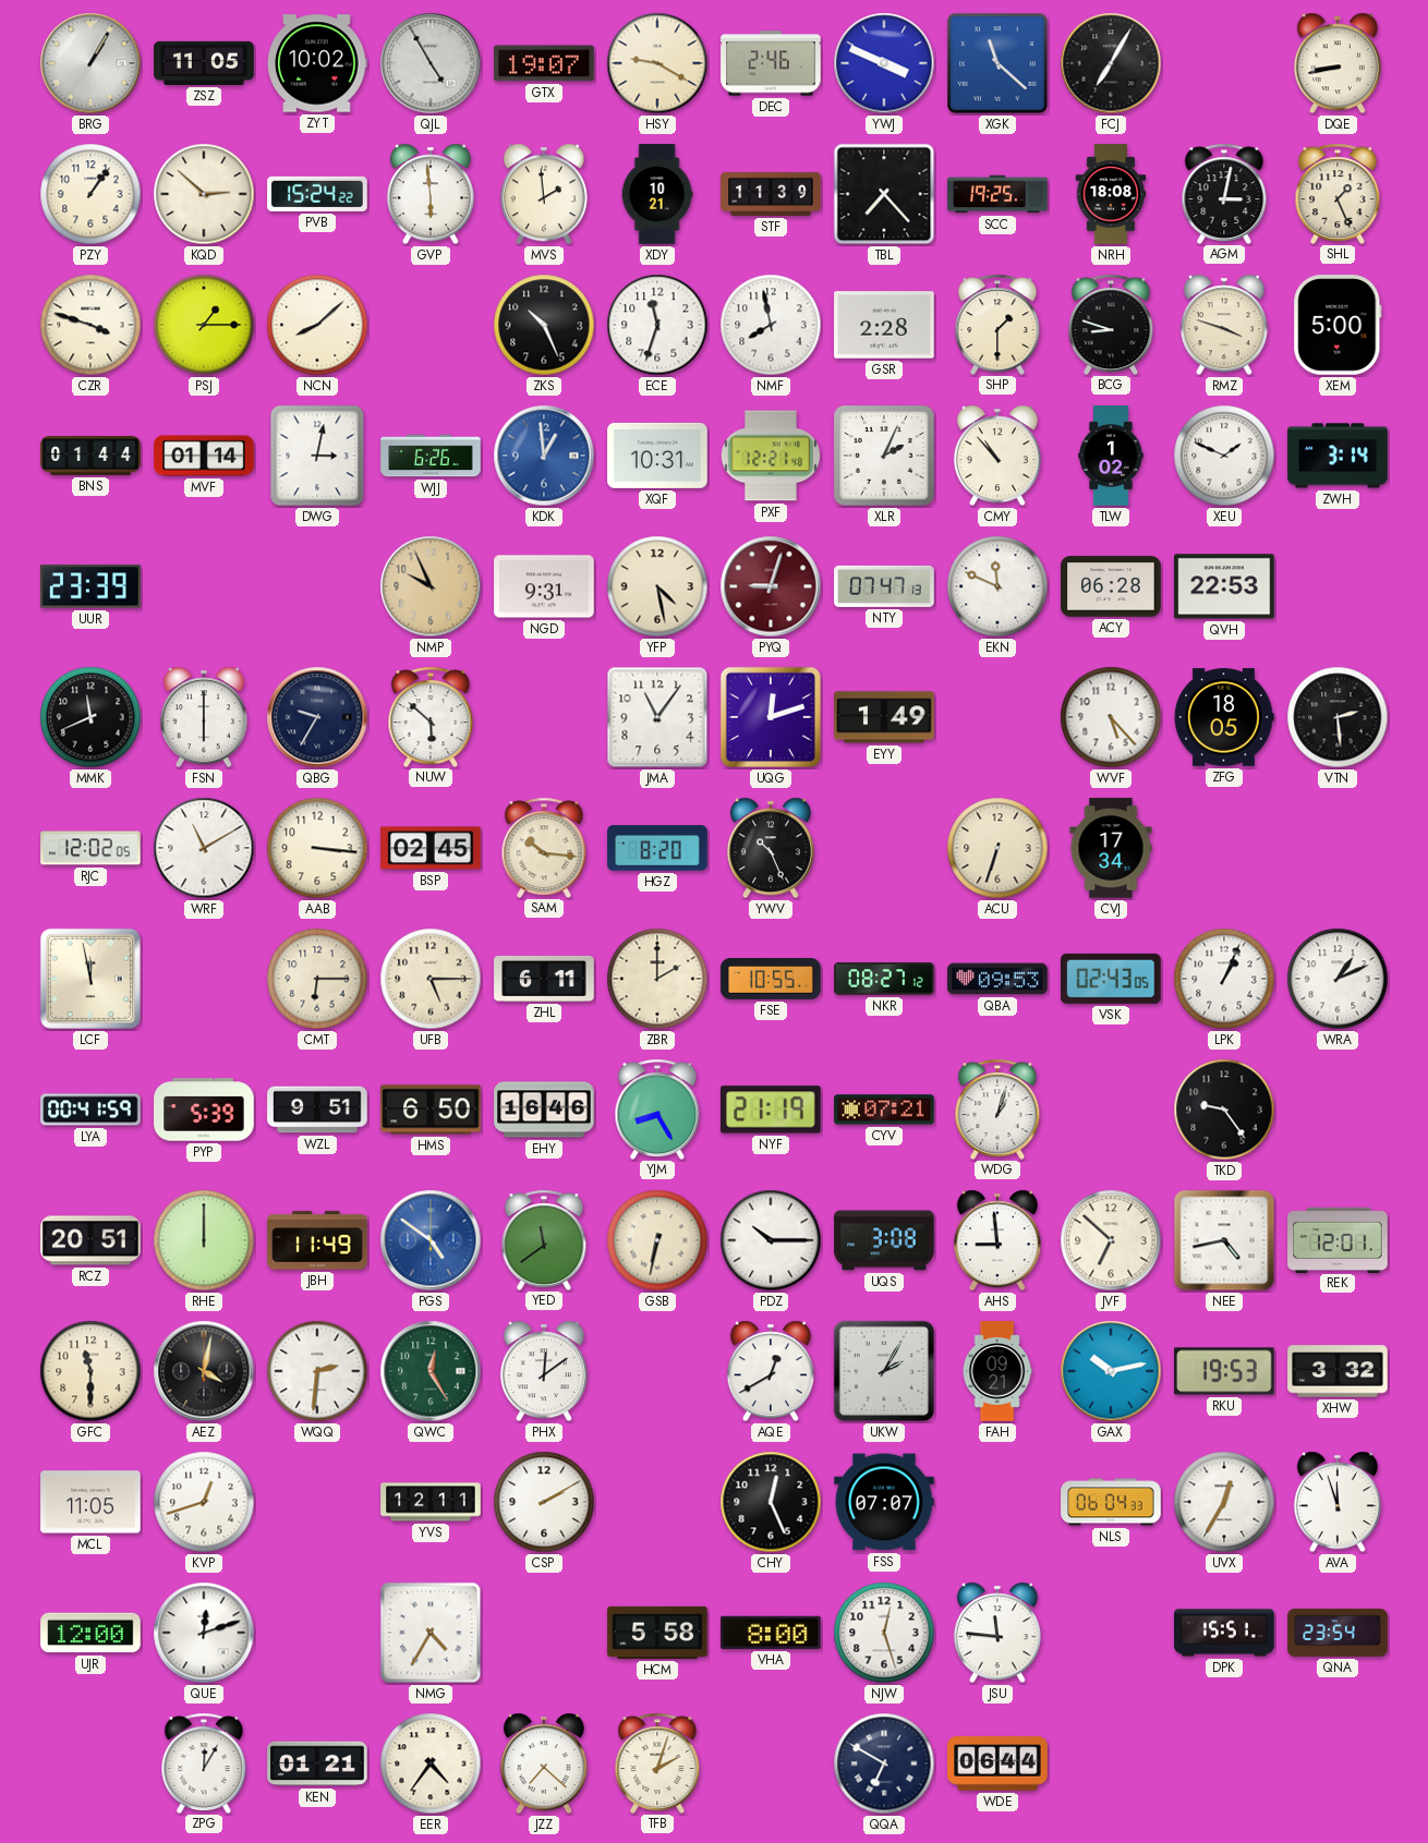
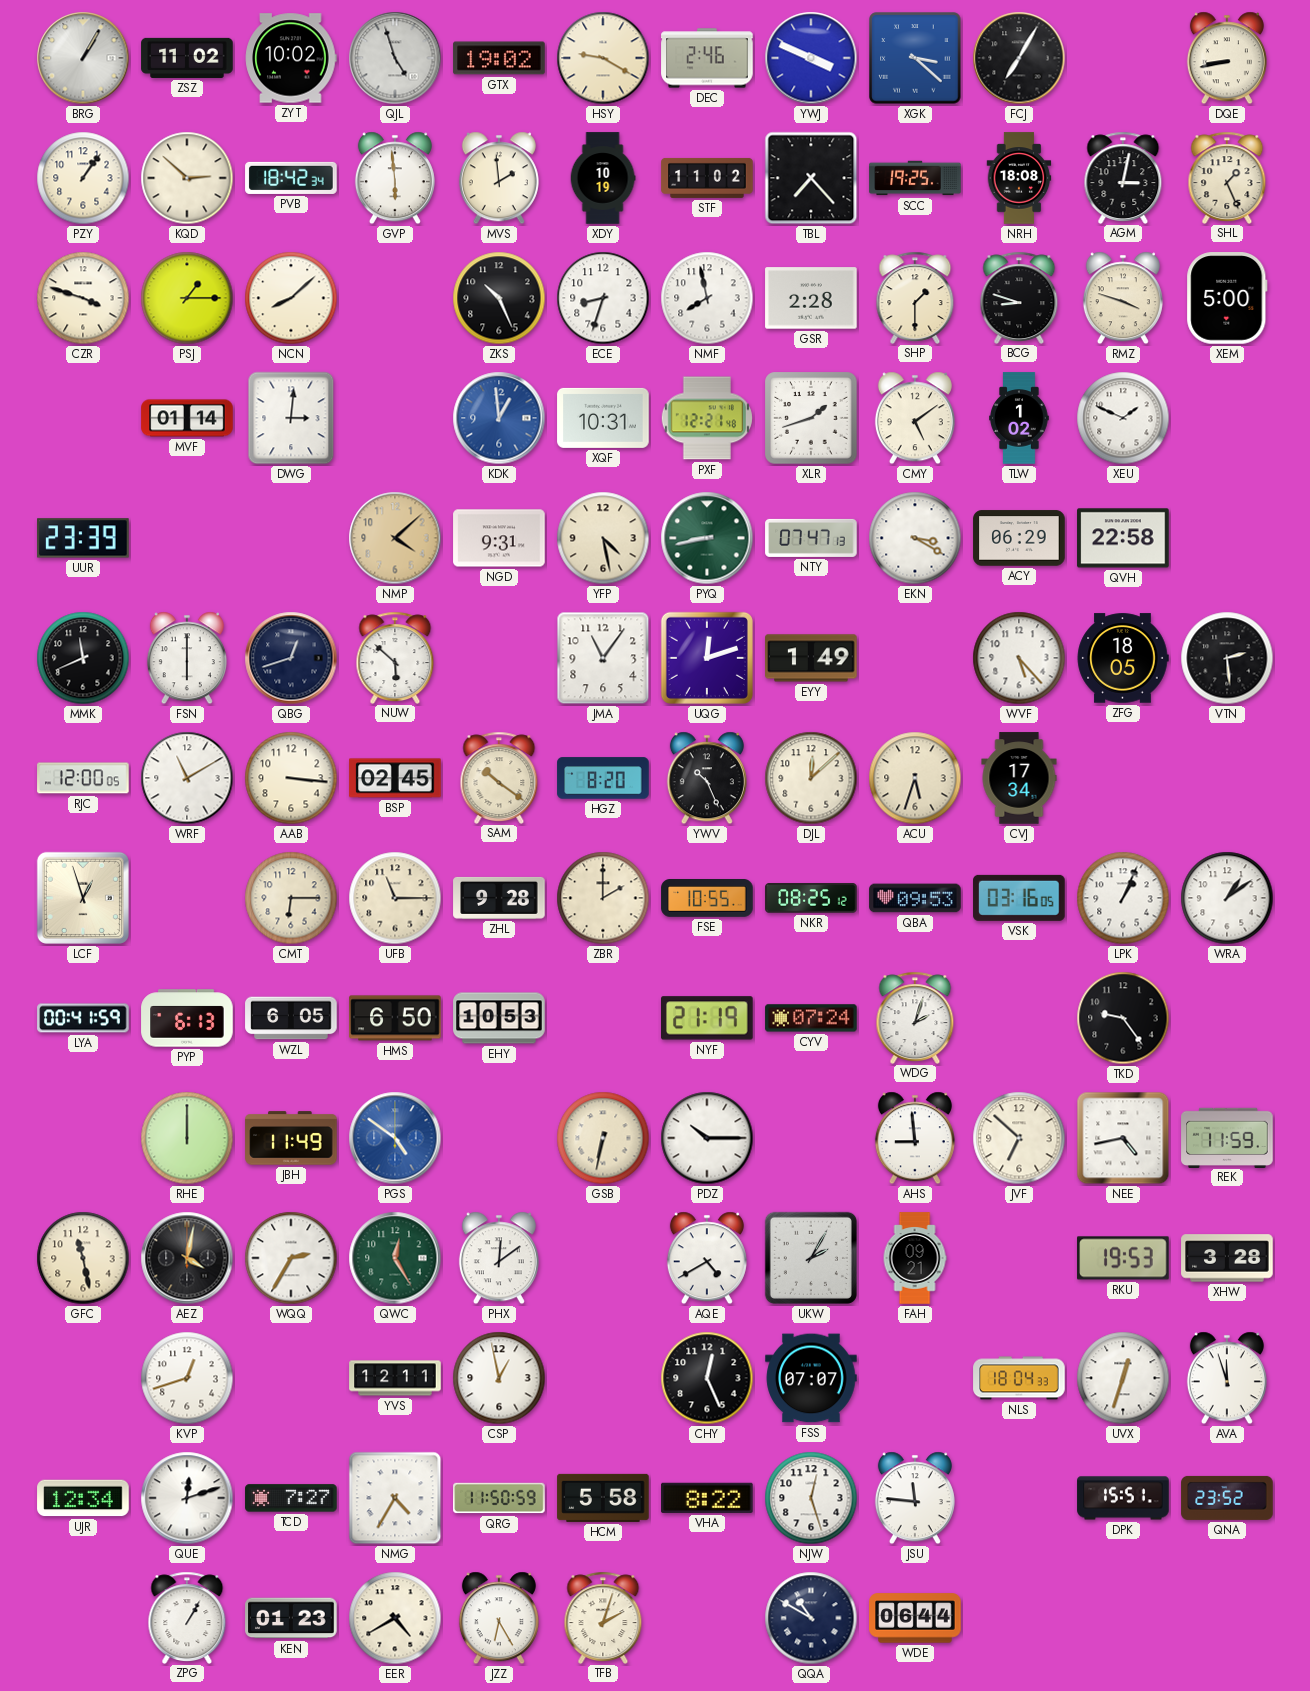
ZSZ: 11:05 -> 11:02
QJL: 4:55 -> 4:57
GTX: 19:07 -> 19:02
XGK: 11:22 -> 3:22
PVB: 15:24 -> 18:42
XDY: 10:21 -> 10:19
STF: 11:39 -> 11:02
ECE: 11:33 -> 8:33
BNS: 01:44 -> none
DWG: 3:02 -> 3:01
WJJ: 6:26 -> none
XLR: 2:04 -> 1:42
CMY: 10:53 -> 5:09
ZWH: 3:14 -> none
NMP: 9:56 -> 4:08
PYQ: 9:03 -> 8:43
PYQ dial: burgundy -> green
EKN: 11:49 -> 3:20
ACY: 06:28 -> 06:29
QVH: 22:53 -> 22:58
QBG: 9:35 -> 12:42
RJC: 12:02 -> 12:00
SAM: 10:16 -> 10:21
DJL: none -> 12:08
ACU: 6:33 -> 5:33
LCF: 11:58 -> 12:57
UFB: 5:15 -> 11:15
ZHL: 6:11 -> 9:28
NKR: 08:27 -> 08:25
VSK: 02:43 -> 03:16
WRA: 1:11 -> 1:09
PYP: 5:39 -> 6:13
WZL: 9:51 -> 6:05
EHY: 16:46 -> 10:53
YJM: 8:25 -> none
CYV: 07:21 -> 07:24
WDG: 1:03 -> 2:03
RCZ: 20:51 -> none
YED: 11:39 -> none
UQS: 3:08 -> none
REK: 12:01 -> 11:59
GFC: 11:30 -> 11:28
WQQ: 2:31 -> 2:35
AQE: 12:40 -> 4:40
GAX: 10:13 -> none
XHW: 3:32 -> 3:28
MCL: 11:05 -> none
CSP: 2:10 -> 12:58
NLS: 06:04 -> 18:04
UVX: 12:35 -> 12:33
UJR: 12:00 -> 12:34
TCD: none -> 7:27
QRG: none -> 11:50
VHA: 8:00 -> 8:22
QNA: 23:54 -> 23:52
ZPG: 12:05 -> 1:05
KEN: 01:21 -> 01:23
EER: 4:36 -> 4:40
JZZ: 7:22 -> 6:25
QQA: 6:50 -> 10:50
